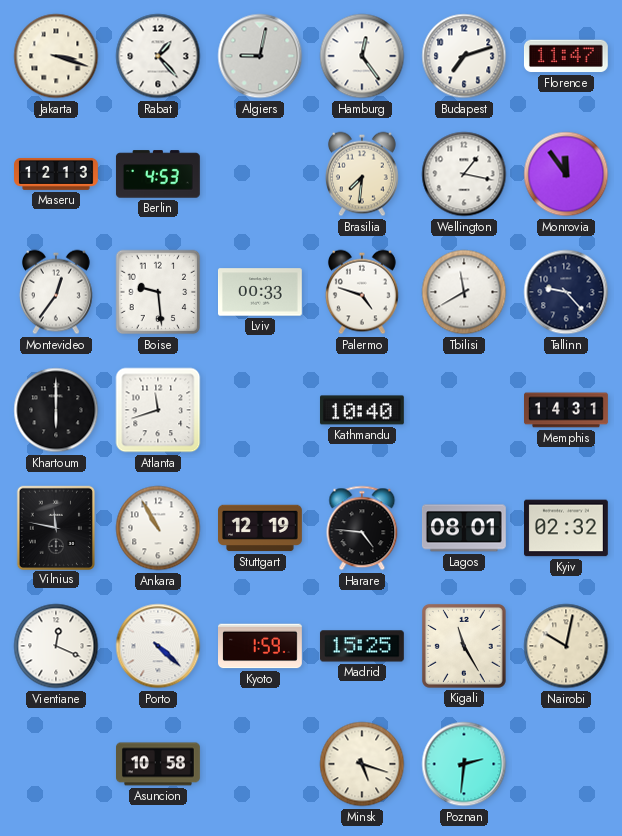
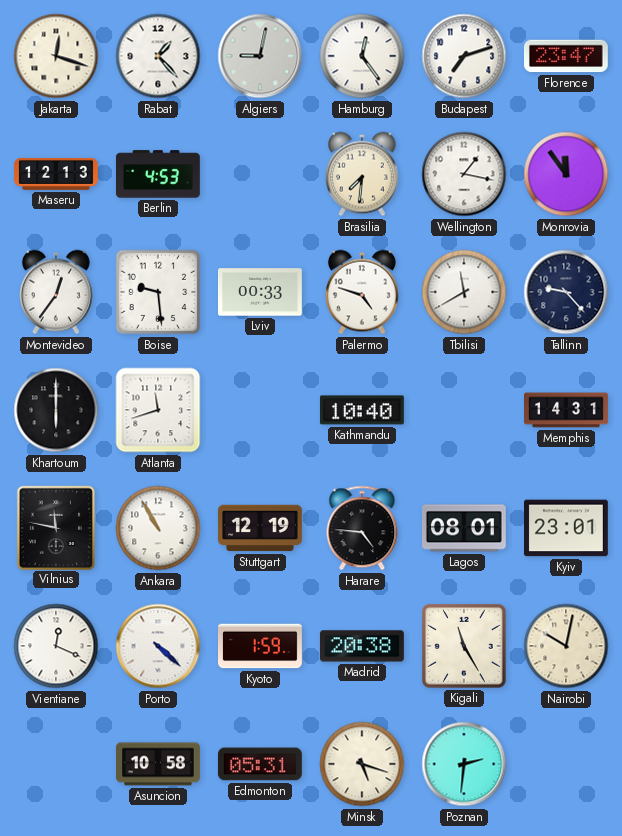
Jakarta: 3:18 -> 12:18
Florence: 11:47 -> 23:47
Kyiv: 02:32 -> 23:01
Madrid: 15:25 -> 20:38
Edmonton: none -> 05:31
